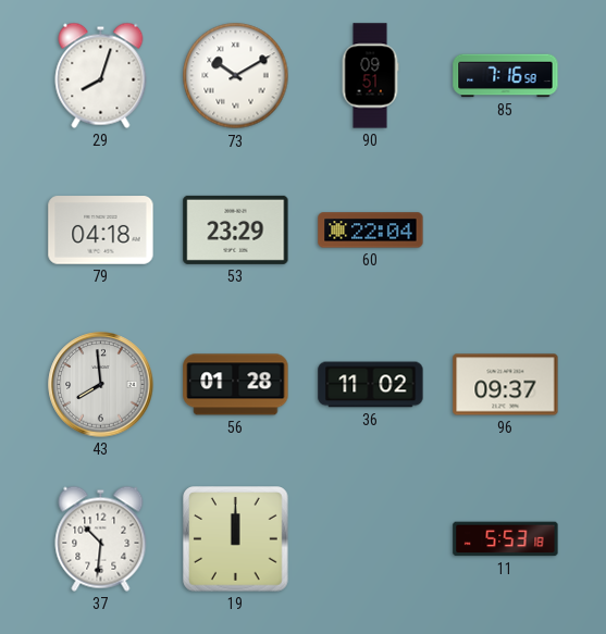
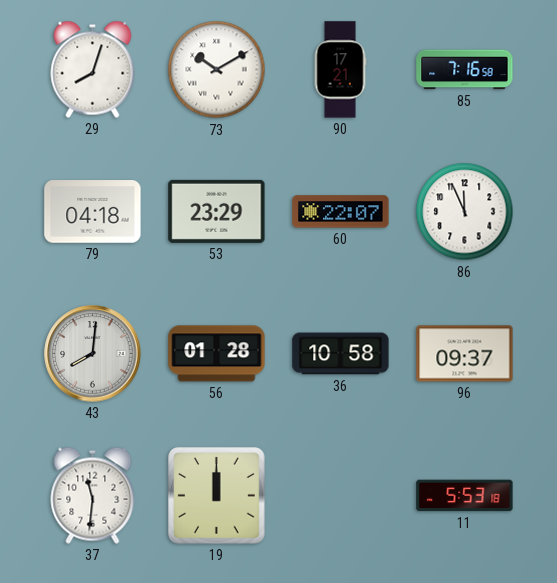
90: 09:51 -> 17:21
60: 22:04 -> 22:07
86: none -> 11:56
43: 7:59 -> 8:01
36: 11:02 -> 10:58
37: 10:31 -> 11:31
